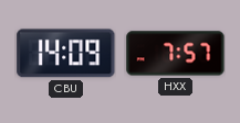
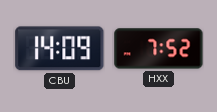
HXX: 7:57 -> 7:52
